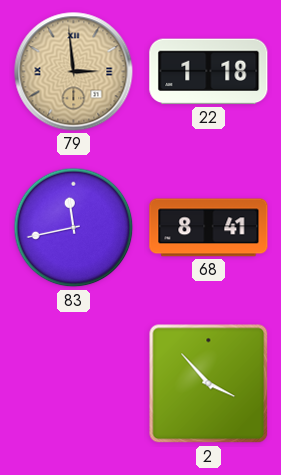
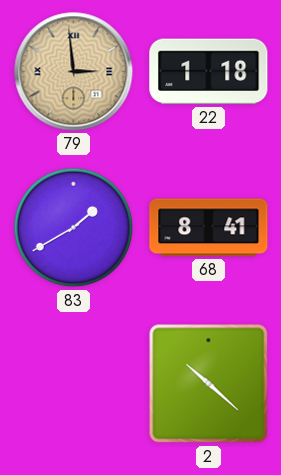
83: 11:43 -> 1:40
2: 3:53 -> 10:22
